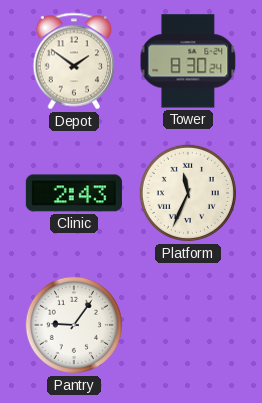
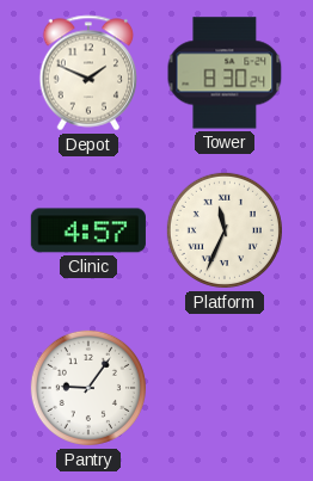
Depot: 1:51 -> 1:49
Clinic: 2:43 -> 4:57
